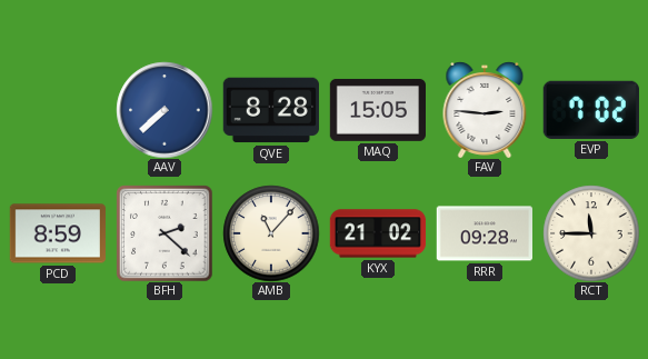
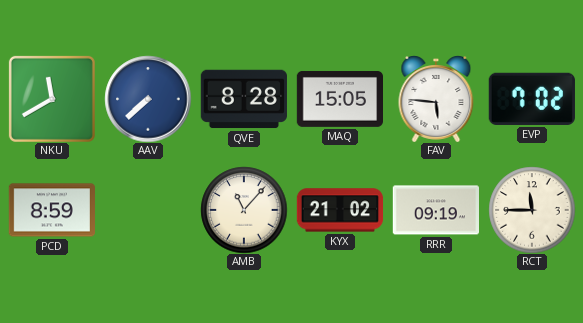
NKU: none -> 11:40
FAV: 2:46 -> 5:46
BFH: 2:22 -> none
RRR: 09:28 -> 09:19
